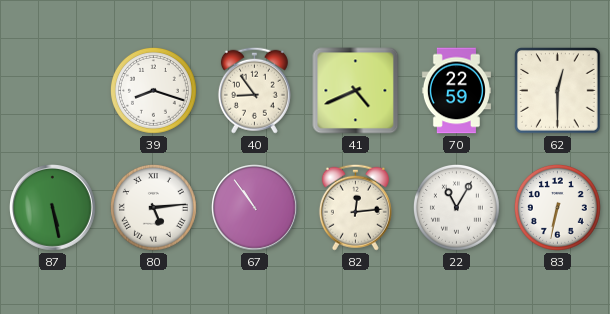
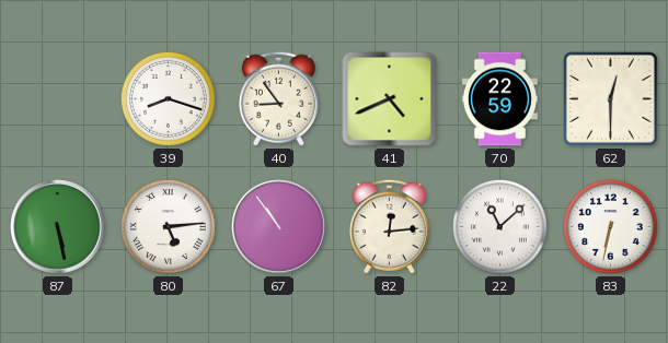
22: 11:05 -> 11:08
